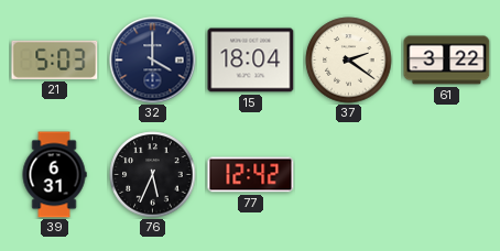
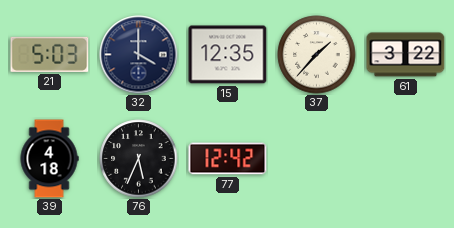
15: 18:04 -> 12:35
37: 2:21 -> 1:37
39: 6:31 -> 4:18
